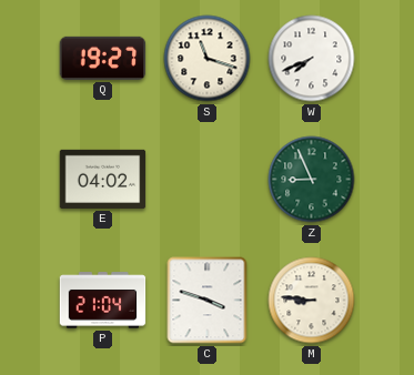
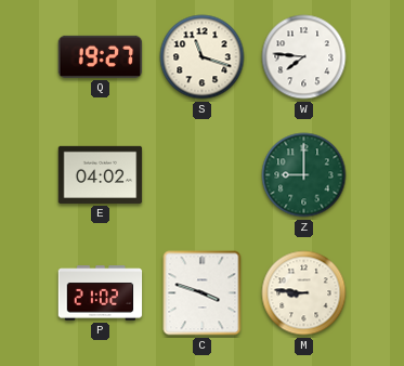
W: 7:41 -> 7:46
Z: 8:56 -> 9:00
P: 21:04 -> 21:02
